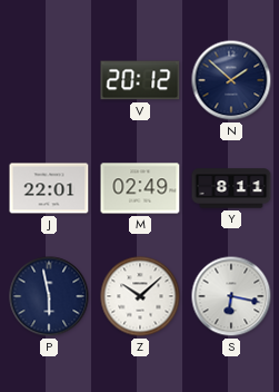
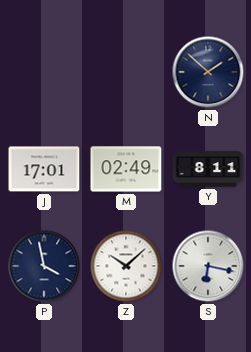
V: 20:12 -> none
J: 22:01 -> 17:01
P: 5:58 -> 3:58
